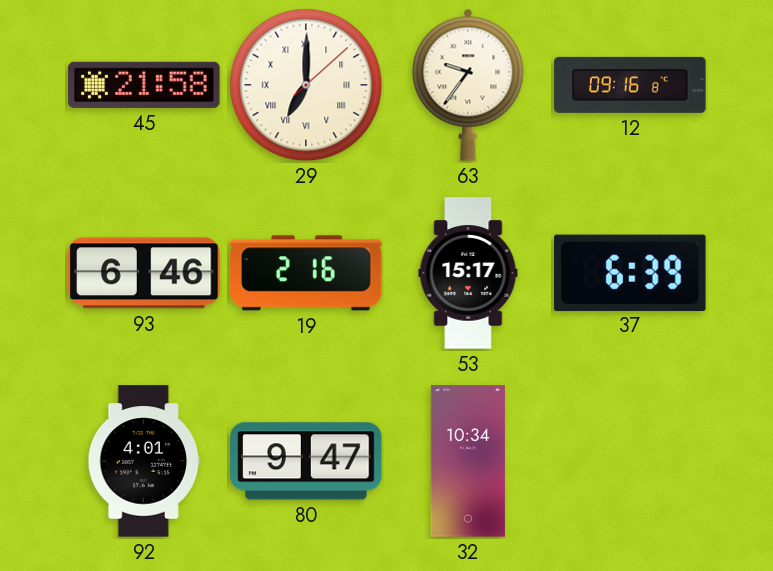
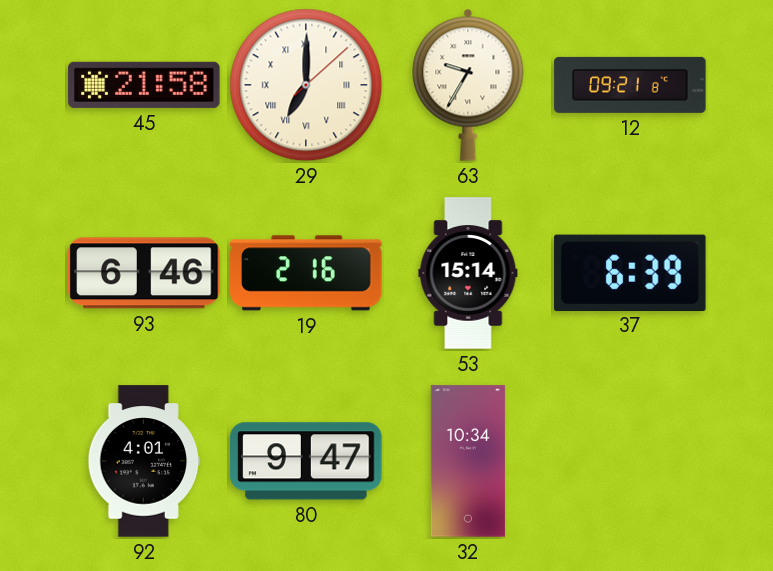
63: 9:36 -> 9:35
12: 09:16 -> 09:21
53: 15:17 -> 15:14
